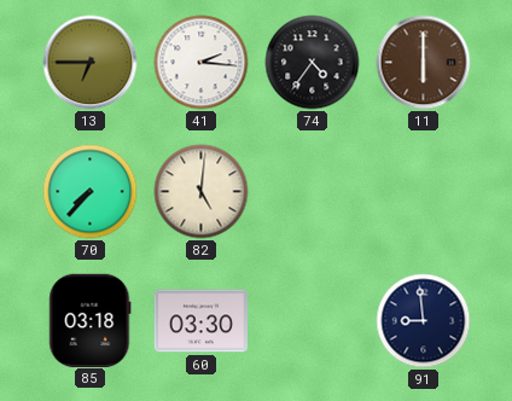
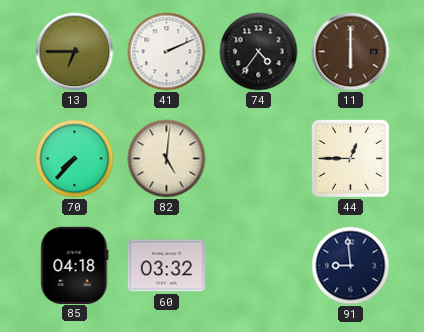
41: 2:16 -> 2:11
44: none -> 12:45
85: 03:18 -> 04:18
60: 03:30 -> 03:32
